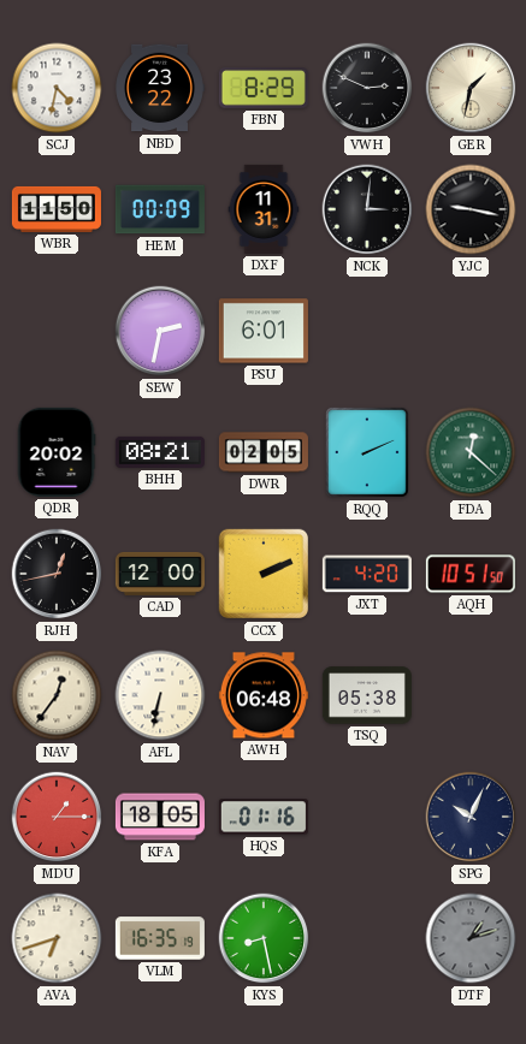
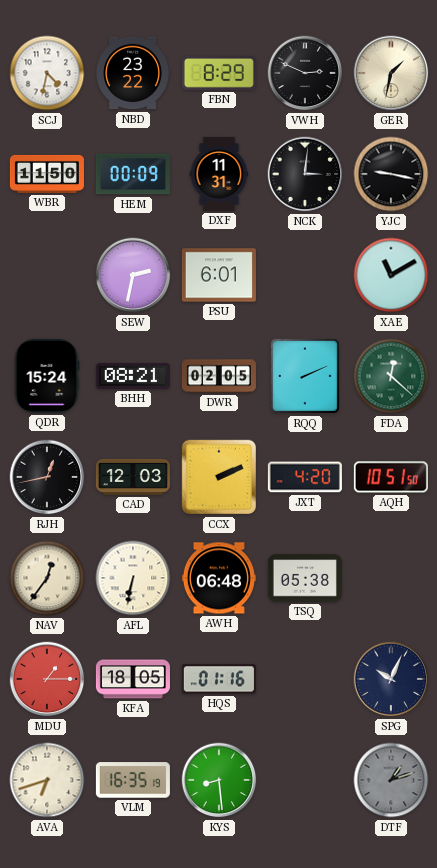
XAE: none -> 11:10
QDR: 20:02 -> 15:24
CAD: 12:00 -> 12:03
KYS: 8:28 -> 8:29
